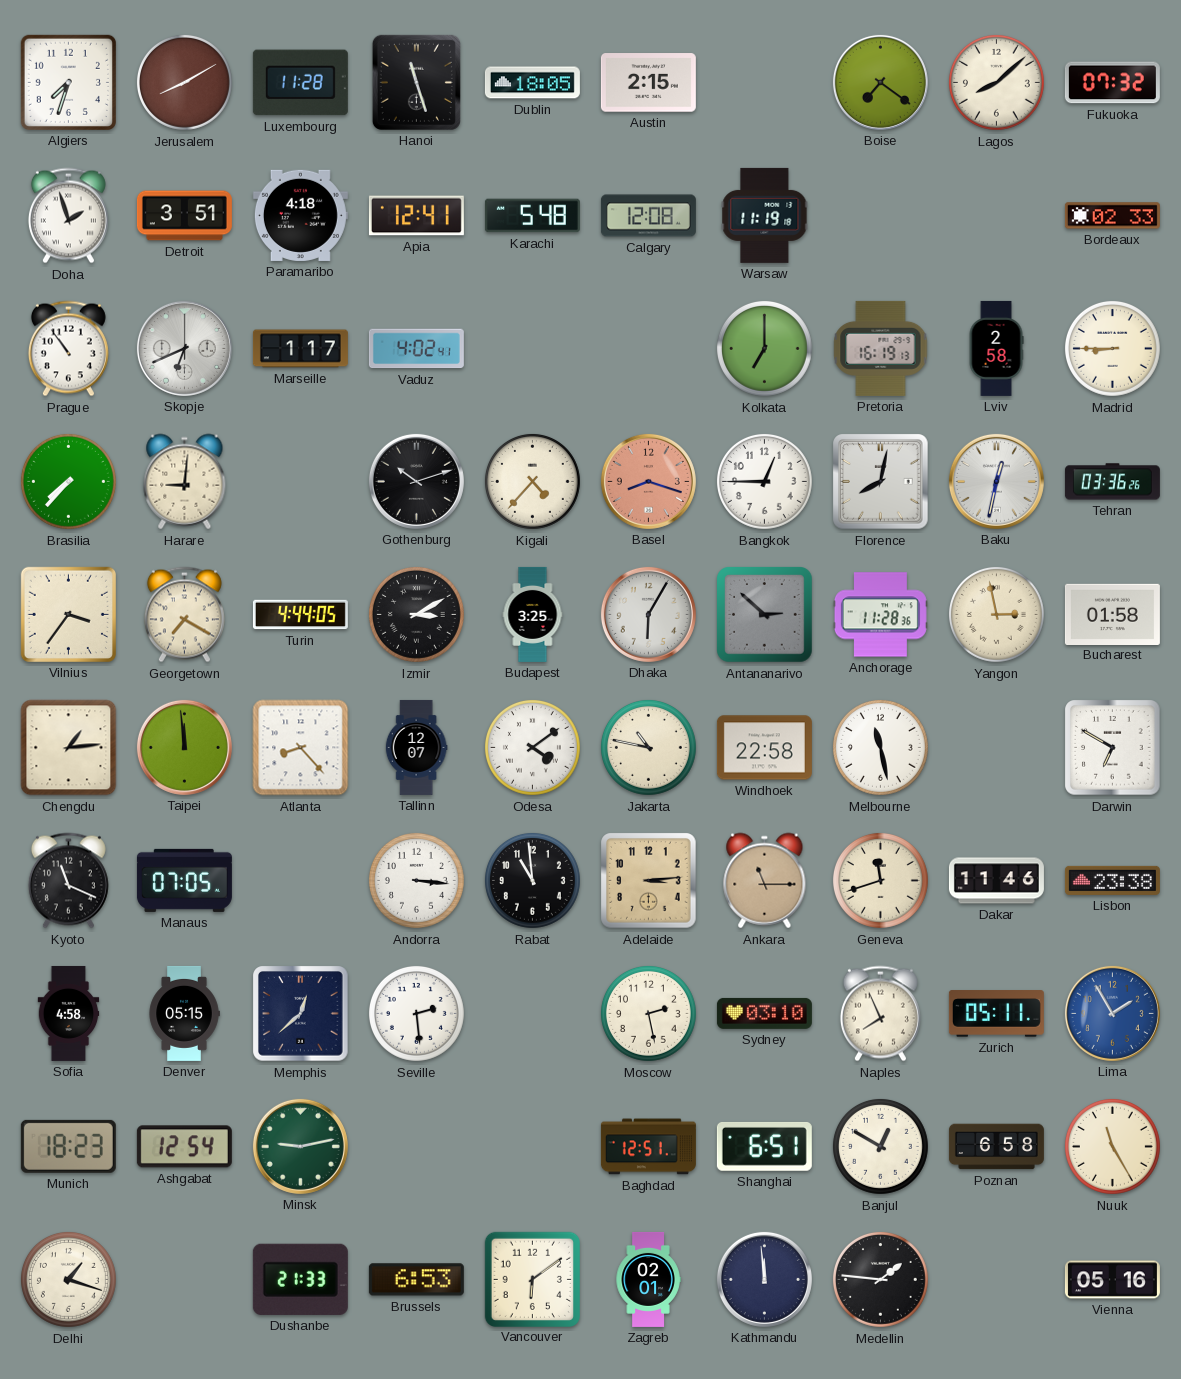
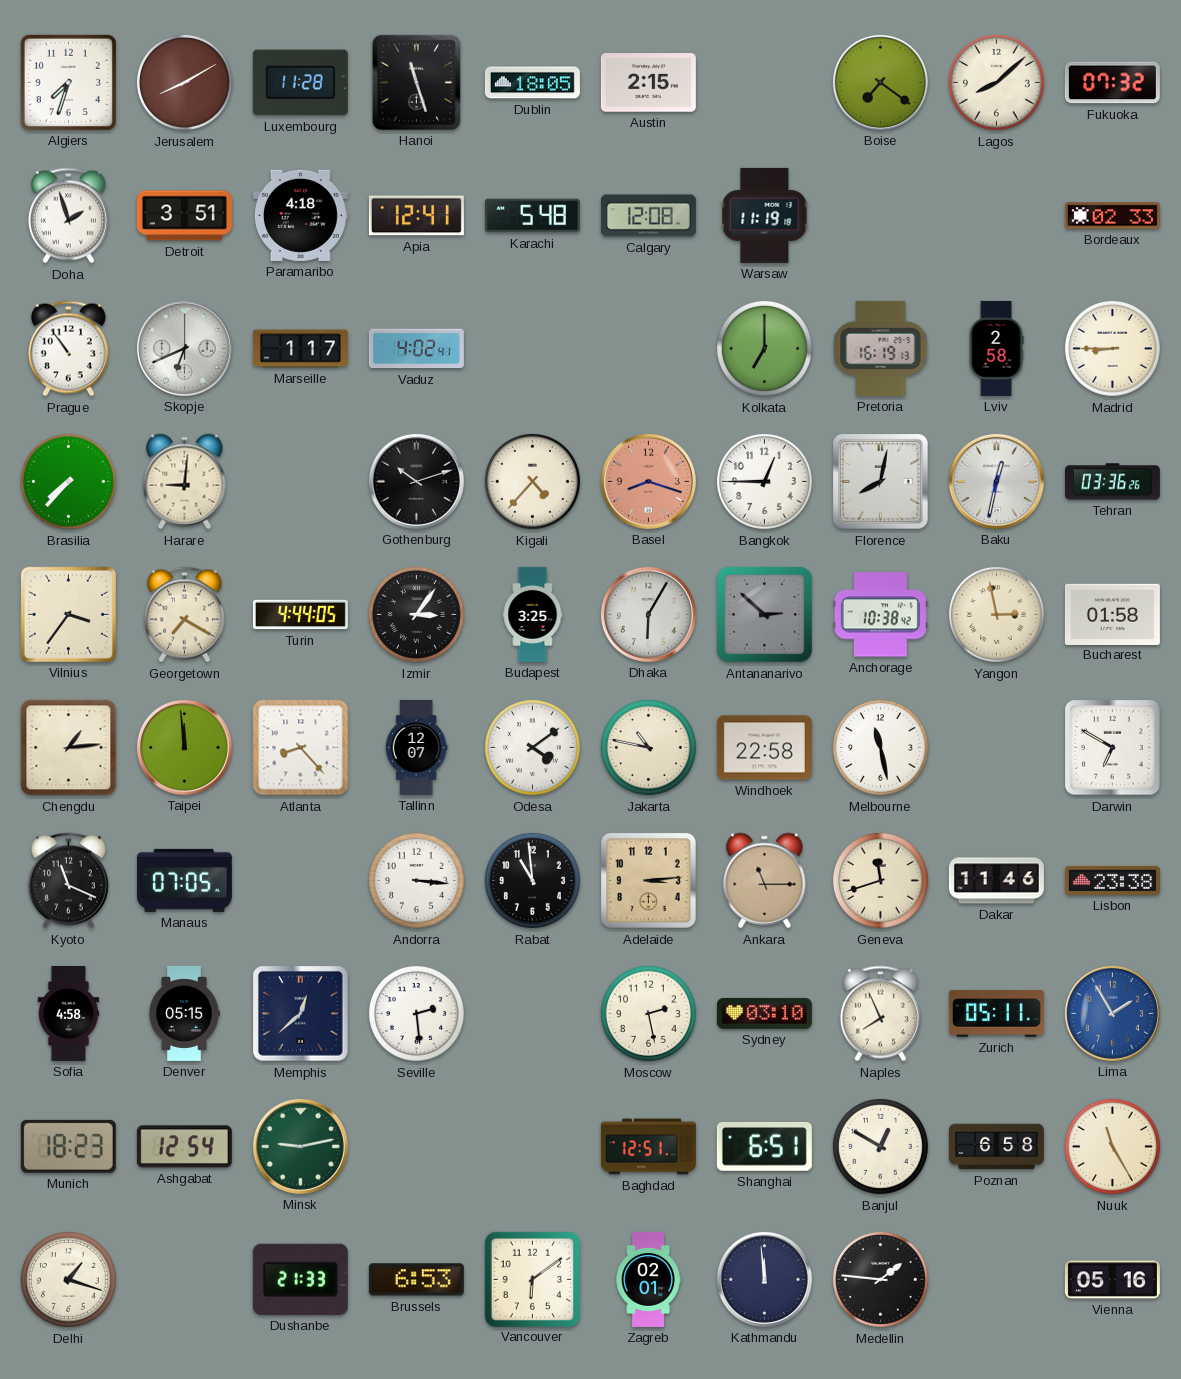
Izmir: 3:10 -> 3:06
Anchorage: 11:28 -> 10:38
